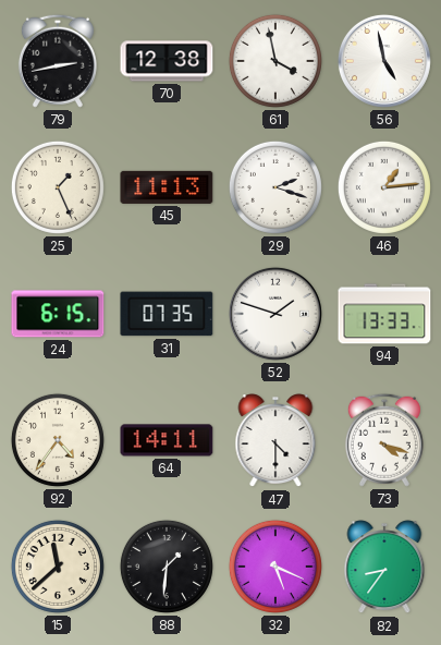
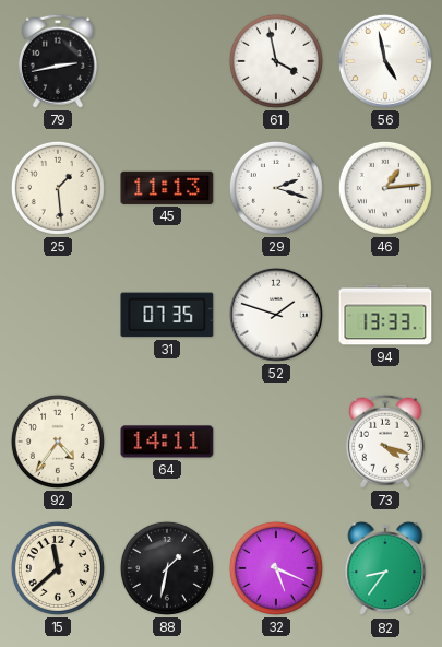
70: 12:38 -> none
25: 1:26 -> 1:29
24: 6:15 -> none
47: 4:30 -> none
88: 1:31 -> 1:32
